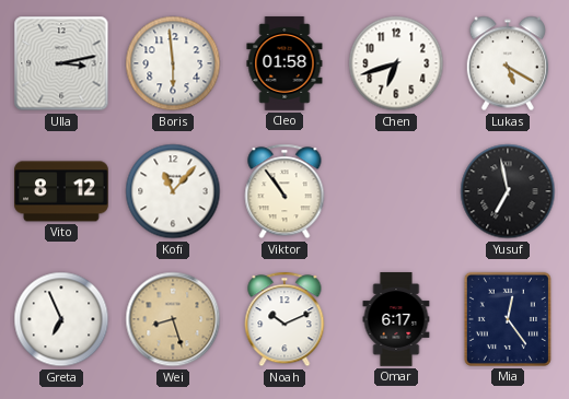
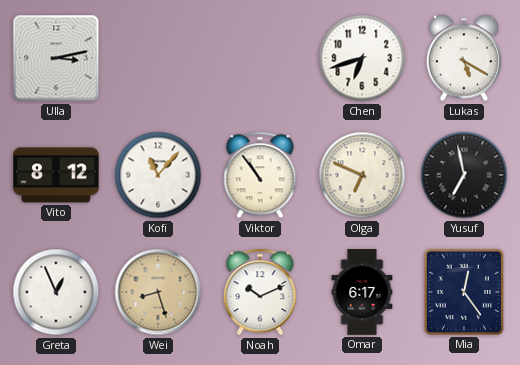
Boris: 5:59 -> none
Cleo: 01:58 -> none
Olga: none -> 6:49
Greta: 6:56 -> 12:56
